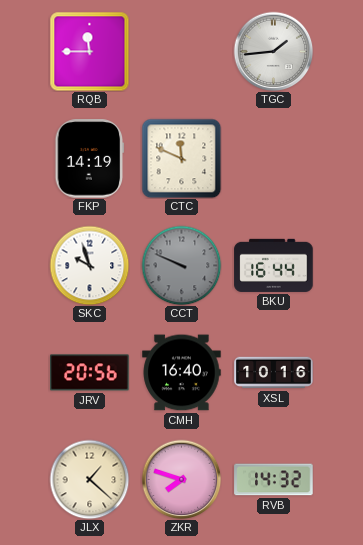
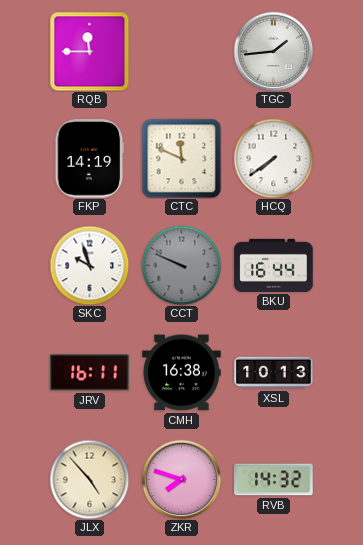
HCQ: none -> 7:39
JRV: 20:56 -> 16:11
CMH: 16:40 -> 16:38
XSL: 10:16 -> 10:13
JLX: 1:22 -> 4:53
